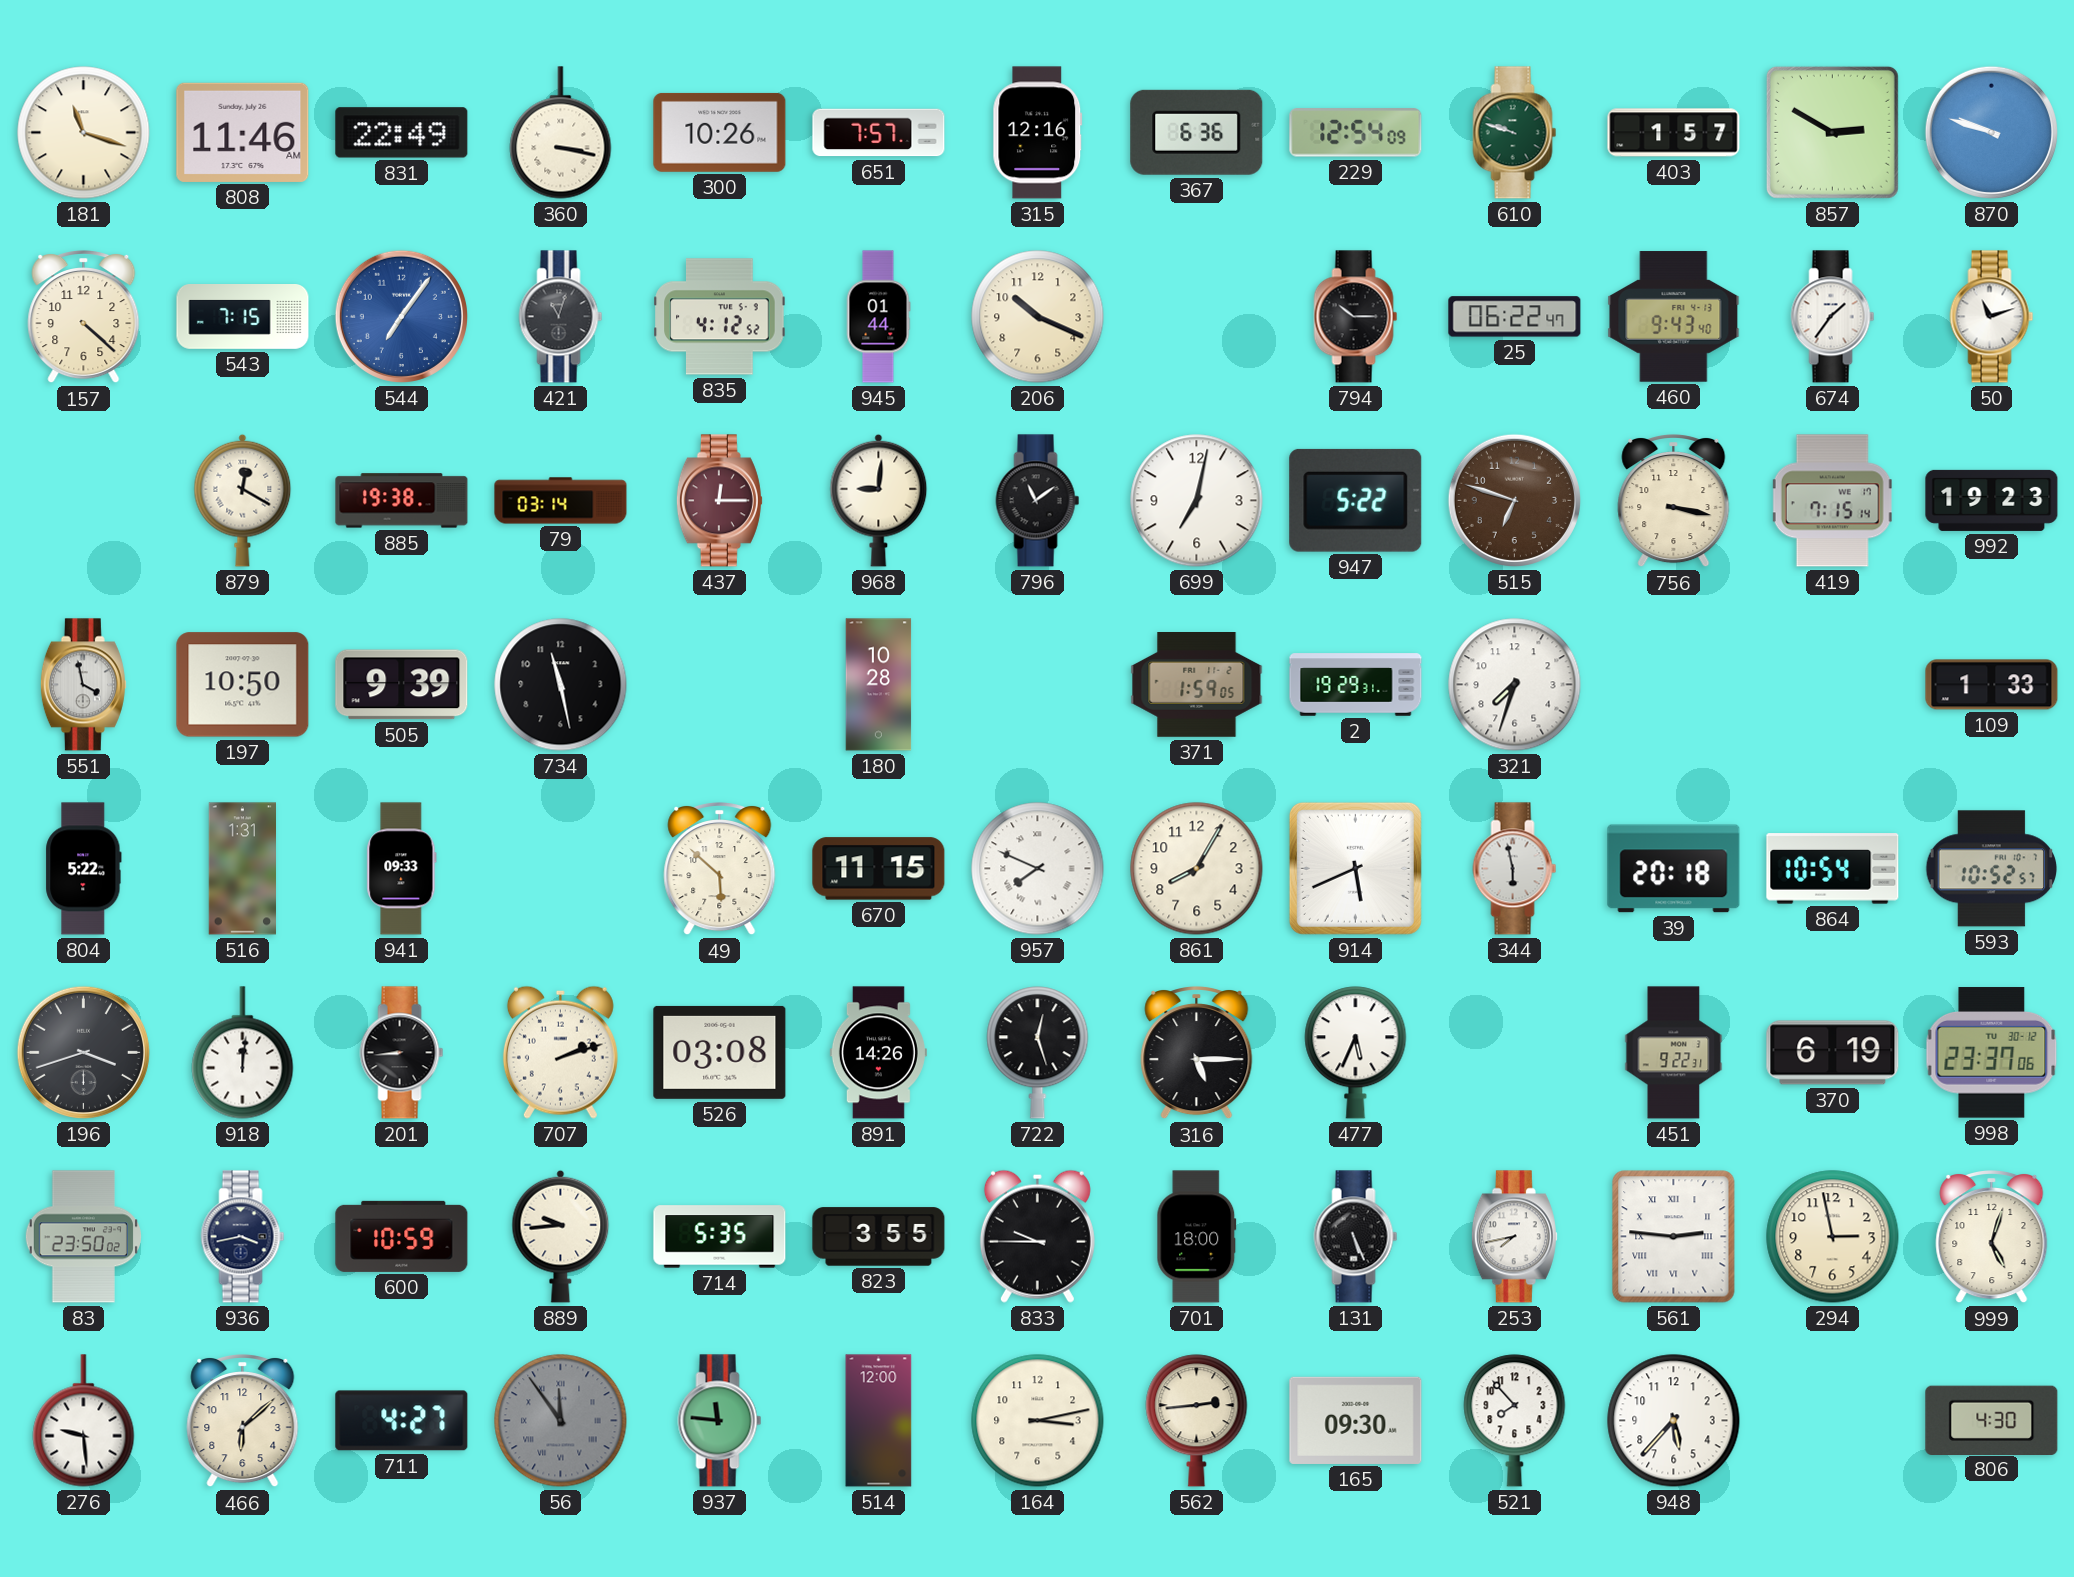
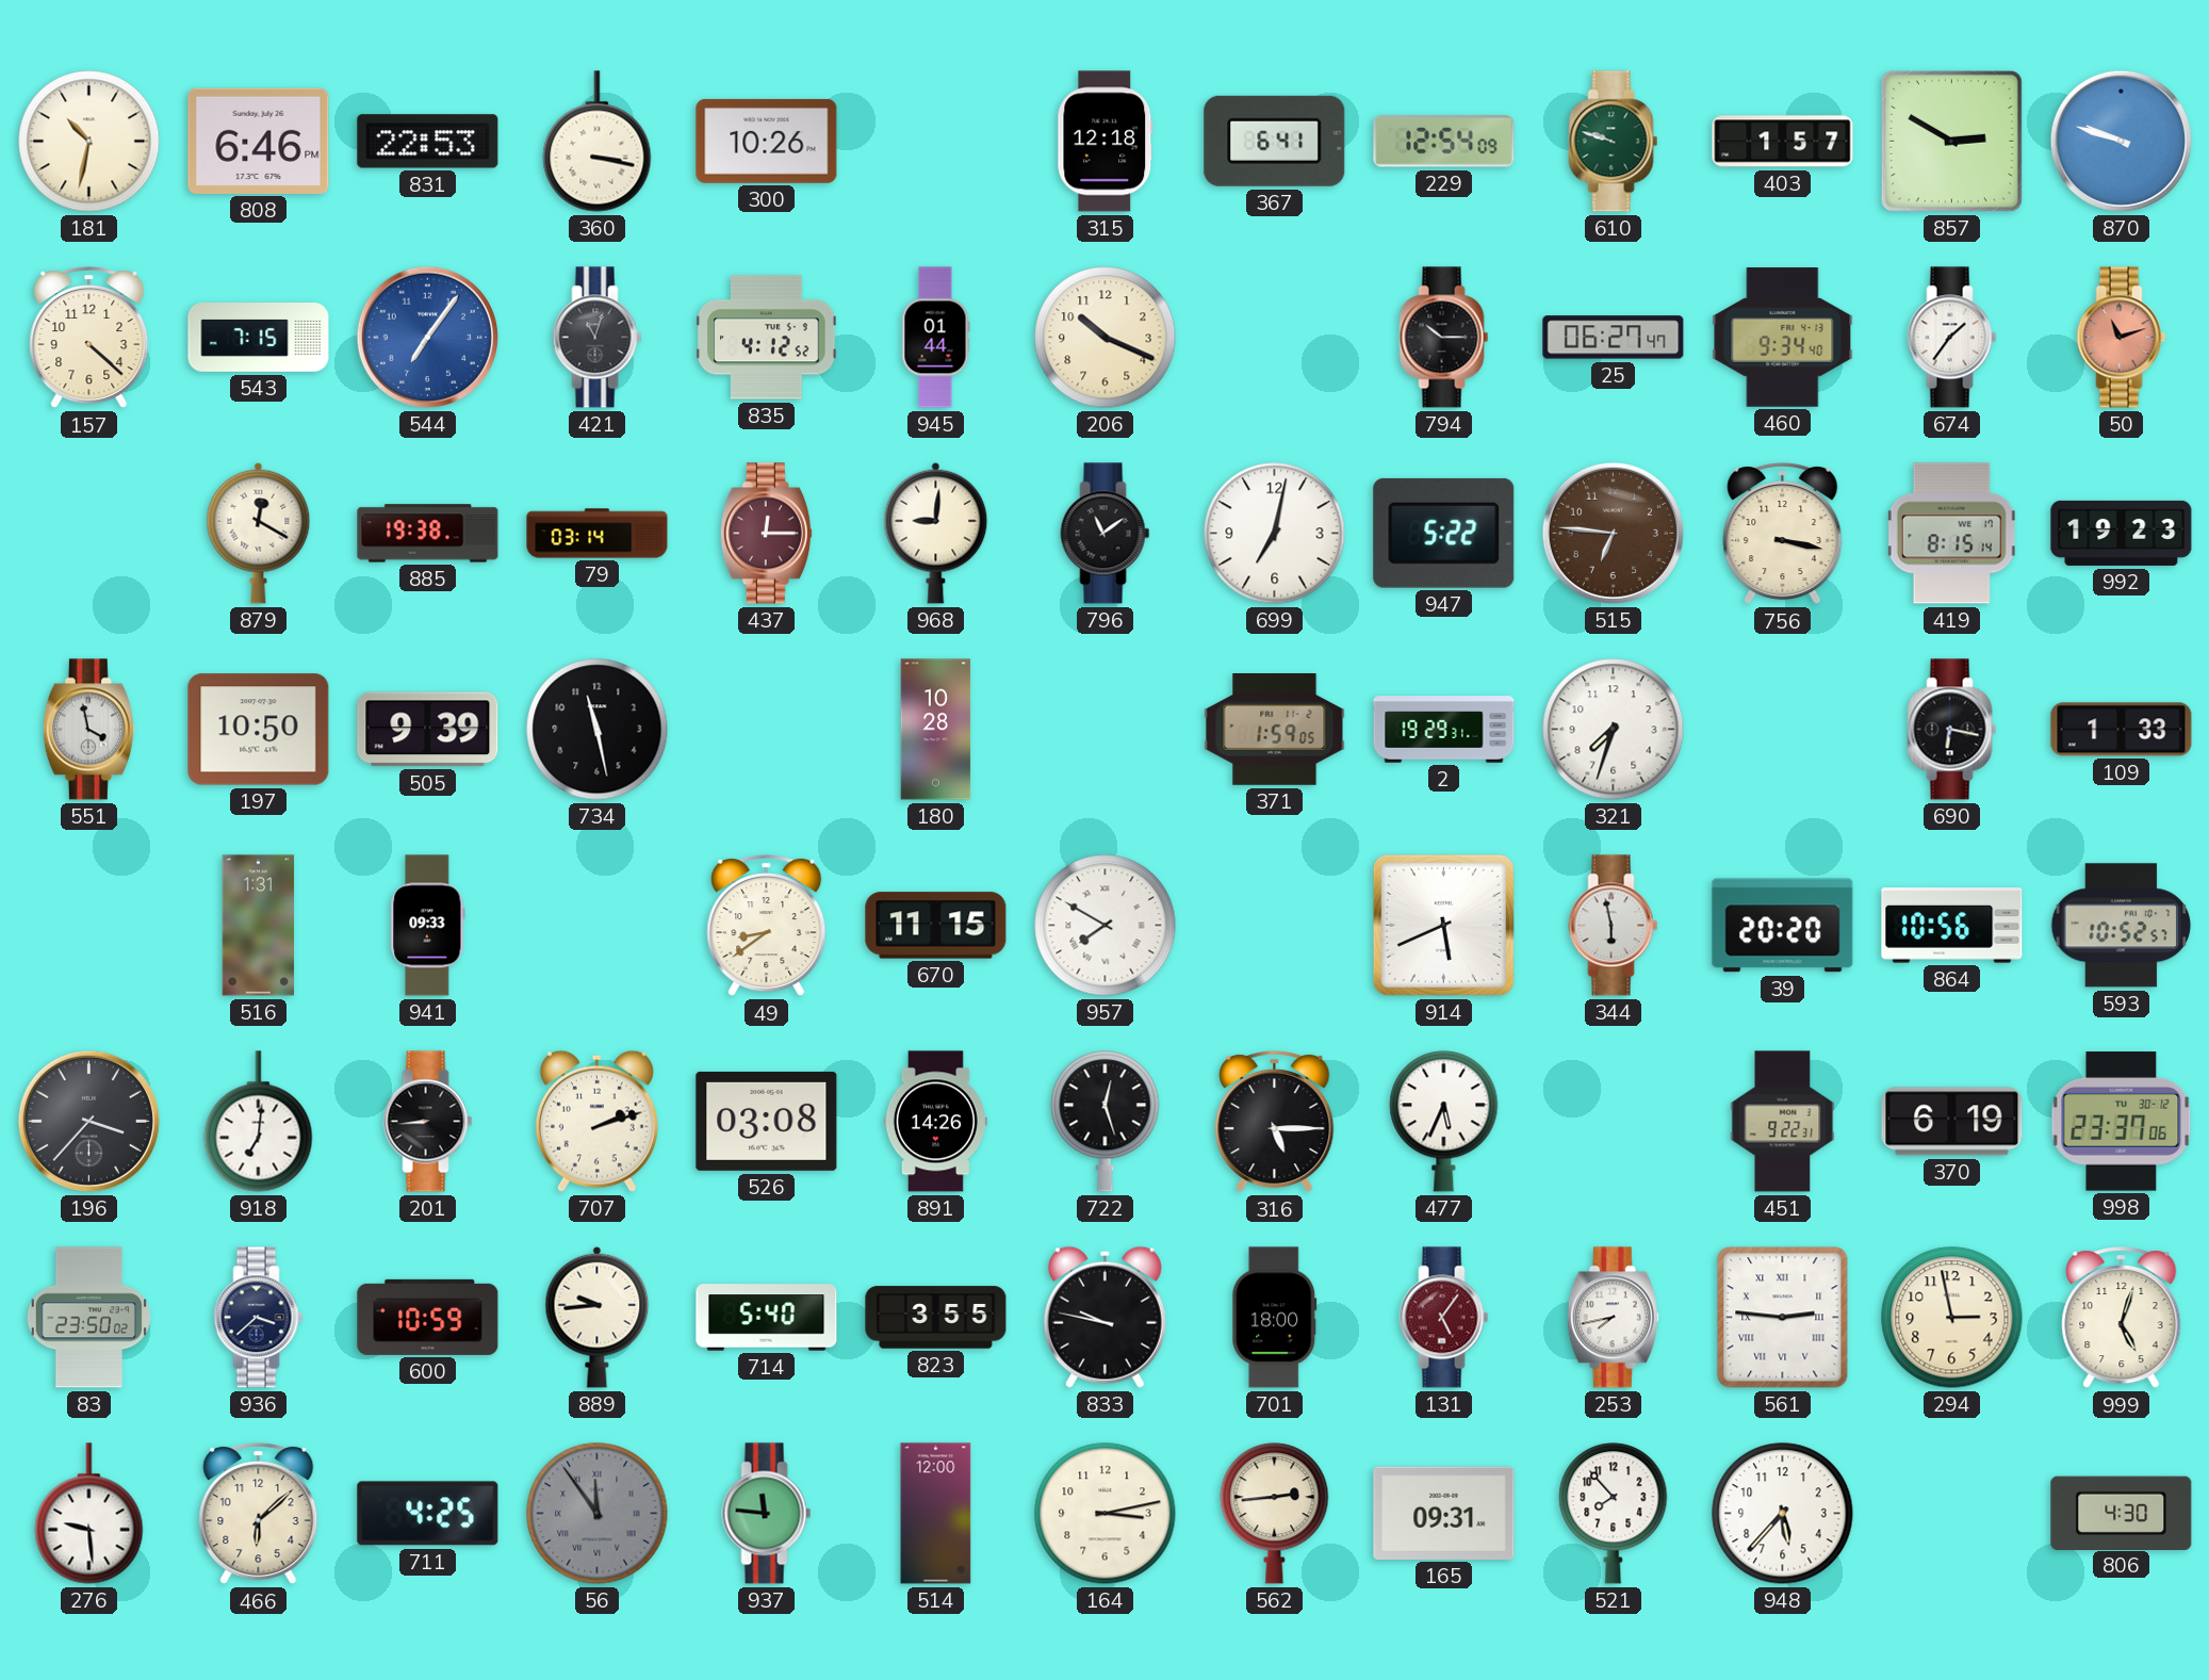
181: 11:18 -> 10:32
808: 11:46 -> 6:46
831: 22:49 -> 22:53
651: 7:57 -> none
315: 12:16 -> 12:18
367: 6:36 -> 6:41
25: 06:22 -> 06:27
460: 9:43 -> 9:34
50 dial: white -> salmon
515: 6:48 -> 6:46
419: 7:15 -> 8:15
690: none -> 6:17
804: 5:22 -> none
49: 5:52 -> 8:39
957: 7:49 -> 7:50
861: 8:05 -> none
39: 20:18 -> 20:20
864: 10:54 -> 10:56
196: 3:42 -> 3:37
918: 12:01 -> 7:01
936: 3:43 -> 3:38
714: 5:35 -> 5:40
833: 9:45 -> 9:47
131: 5:26 -> 5:06
131 dial: black -> burgundy
711: 4:27 -> 4:25
165: 09:30 -> 09:31
